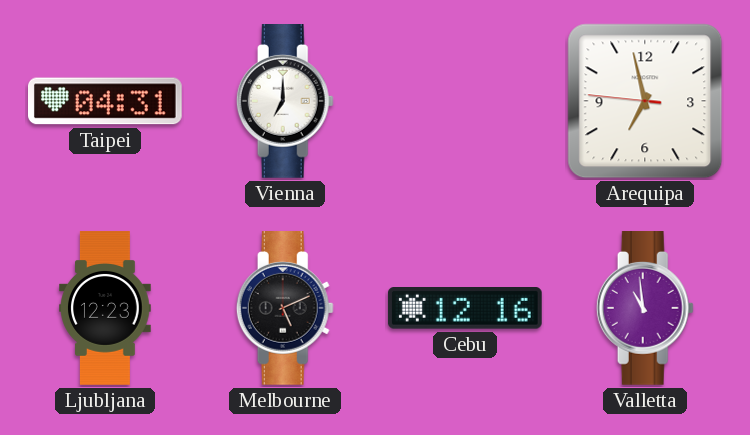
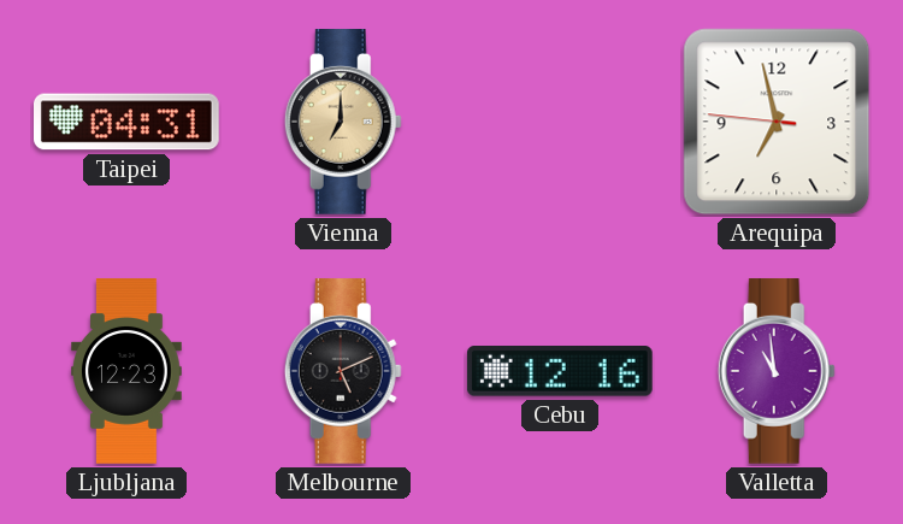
Vienna dial: white -> champagne
